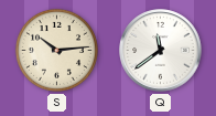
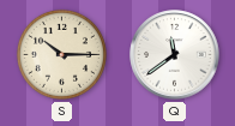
S: 10:14 -> 10:15
